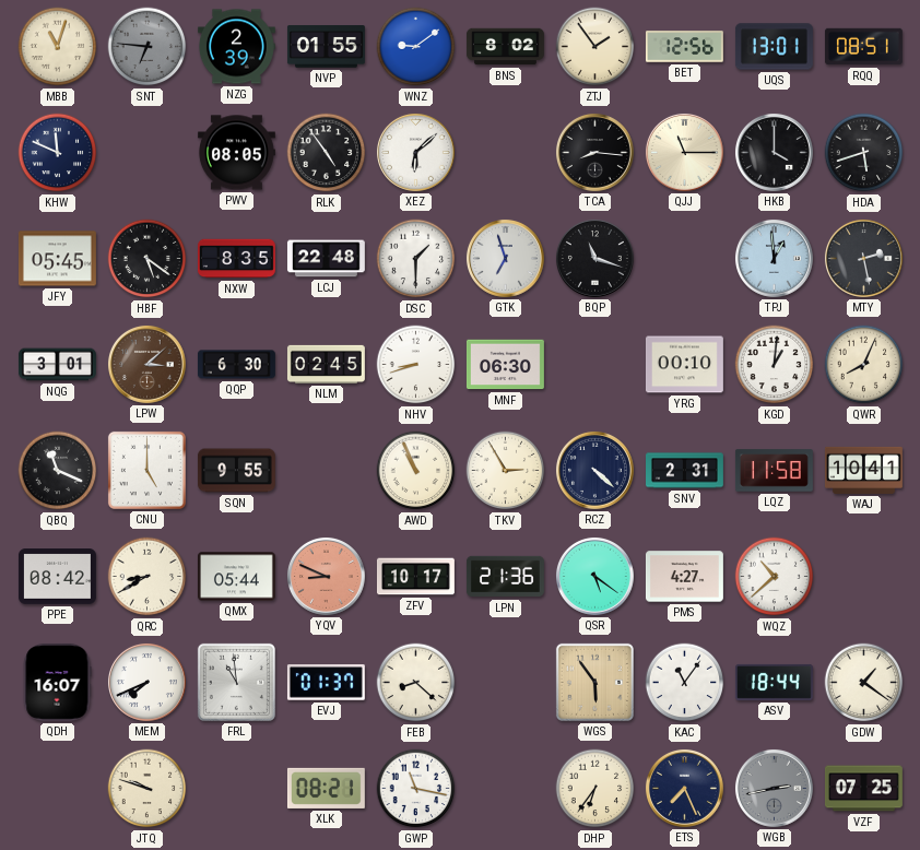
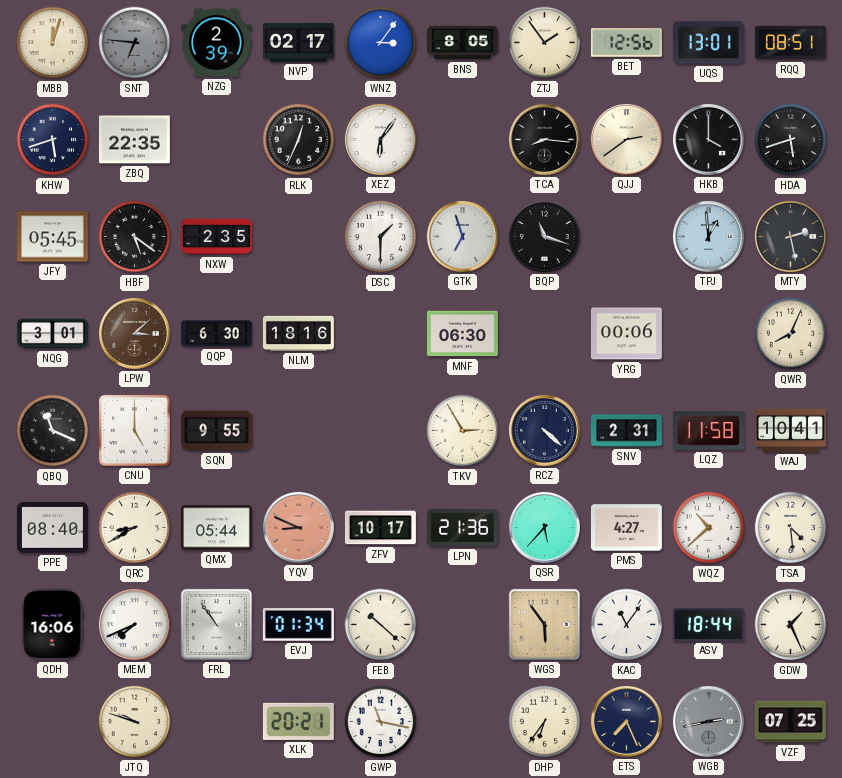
MBB: 11:03 -> 12:03
NVP: 01:55 -> 02:17
WNZ: 9:09 -> 3:06
BNS: 8:02 -> 8:05
KHW: 11:49 -> 5:42
ZBQ: none -> 22:35
PWV: 08:05 -> none
RLK: 4:54 -> 12:34
XEZ: 6:08 -> 6:06
QJJ: 11:15 -> 2:39
NXW: 8:35 -> 2:35
LCJ: 22:48 -> none
NLM: 02:45 -> 18:16
NHV: 8:42 -> none
YRG: 00:10 -> 00:06
KGD: 1:01 -> none
AWD: 10:56 -> none
PPE: 08:42 -> 08:40
QSR: 5:21 -> 5:37
TSA: none -> 4:29
QDH: 16:07 -> 16:06
FRL: 10:59 -> 10:54
EVJ: 01:37 -> 01:34
FEB: 8:22 -> 10:22
GDW: 1:21 -> 1:26
XLK: 08:21 -> 20:21
